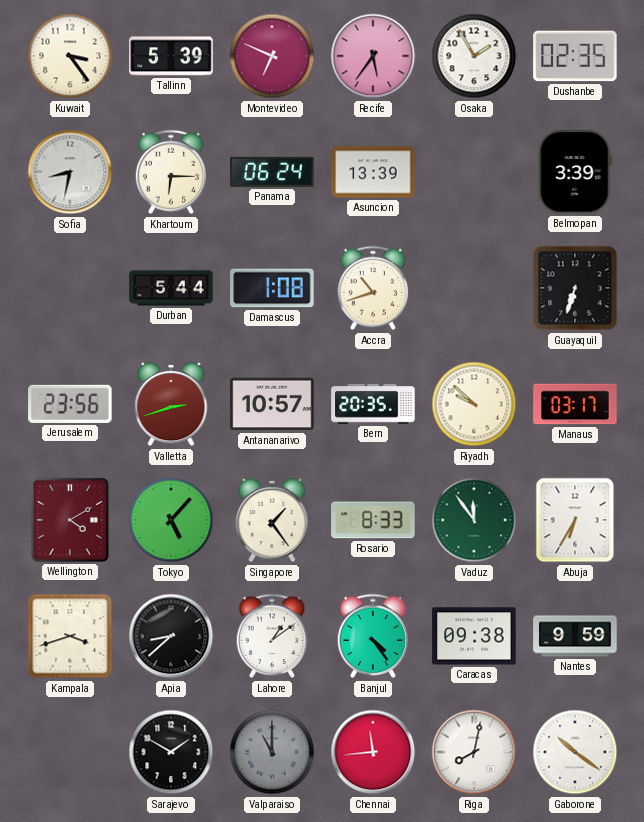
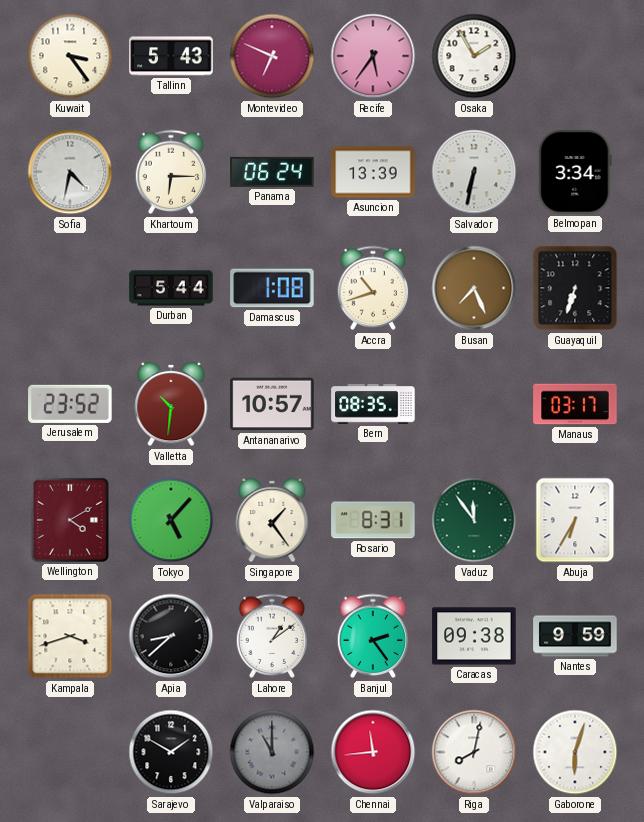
Tallinn: 5:39 -> 5:43
Dushanbe: 02:35 -> none
Sofia: 8:32 -> 4:32
Salvador: none -> 6:32
Belmopan: 3:39 -> 3:34
Busan: none -> 7:26
Jerusalem: 23:56 -> 23:52
Valletta: 2:42 -> 10:31
Bern: 20:35 -> 08:35
Riyadh: 9:52 -> none
Rosario: 8:33 -> 8:31
Banjul: 4:24 -> 2:24
Gaborone: 10:21 -> 6:03
